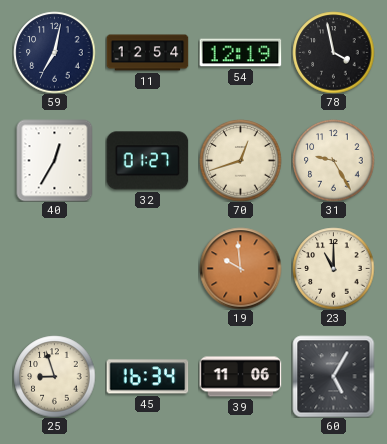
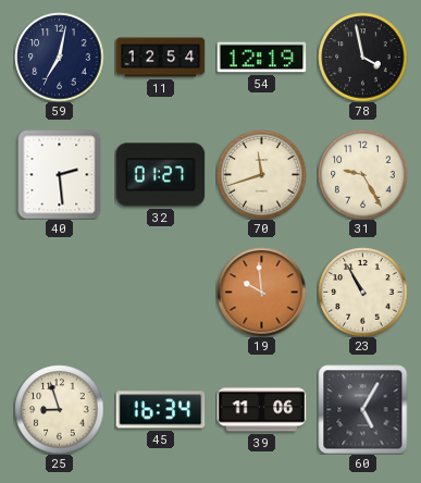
40: 12:35 -> 2:29
70: 12:42 -> 11:42
23: 11:00 -> 10:55
